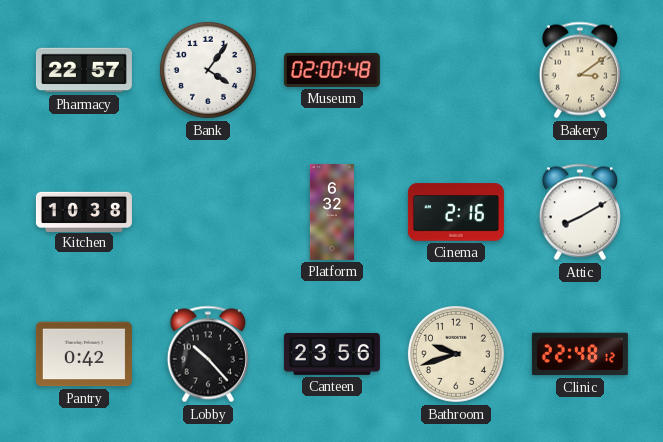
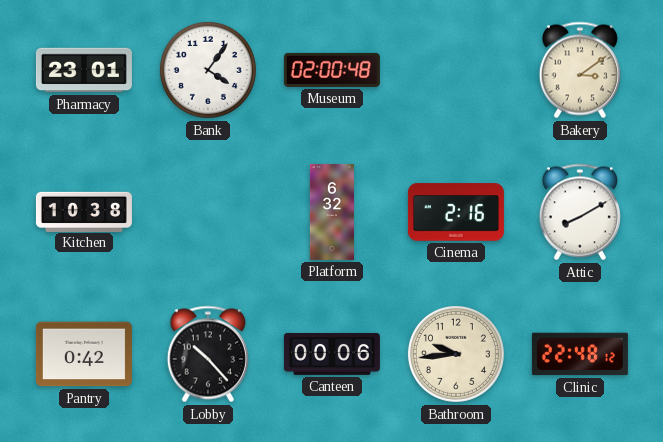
Pharmacy: 22:57 -> 23:01
Canteen: 23:56 -> 00:06
Bathroom: 9:42 -> 9:44
